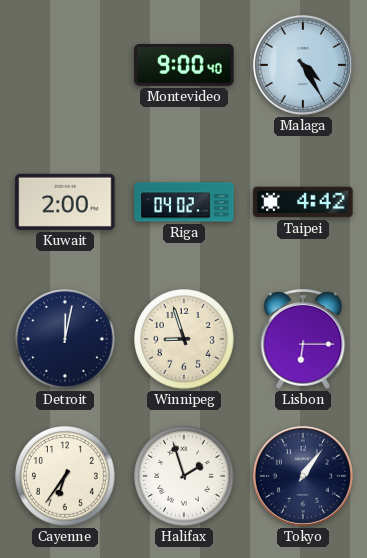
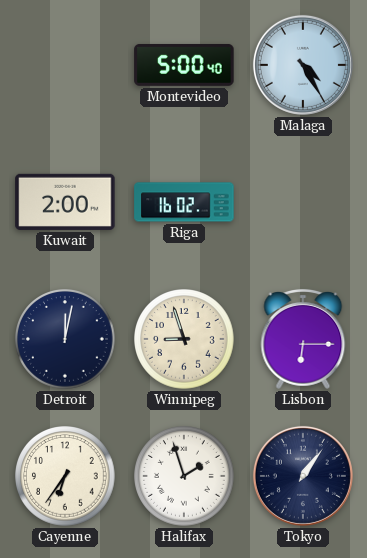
Montevideo: 9:00 -> 5:00
Riga: 04:02 -> 16:02
Taipei: 4:42 -> none
